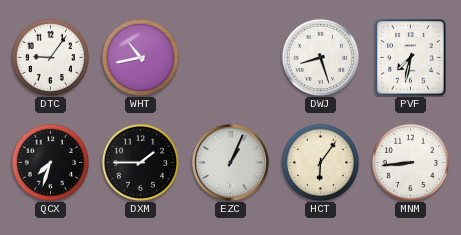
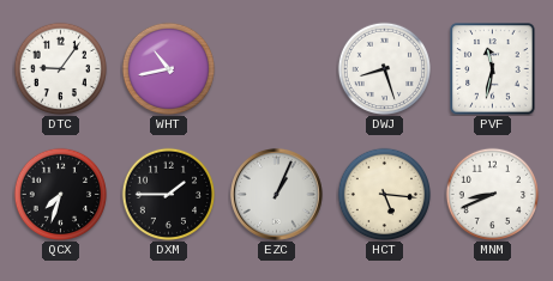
PVF: 7:32 -> 11:32
HCT: 6:06 -> 5:16
MNM: 8:44 -> 8:41
